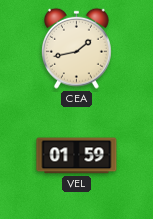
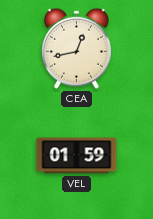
CEA: 1:43 -> 12:43
